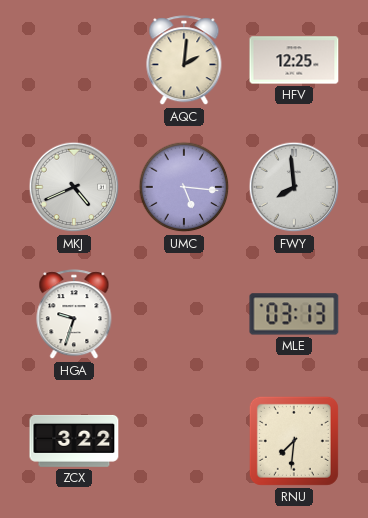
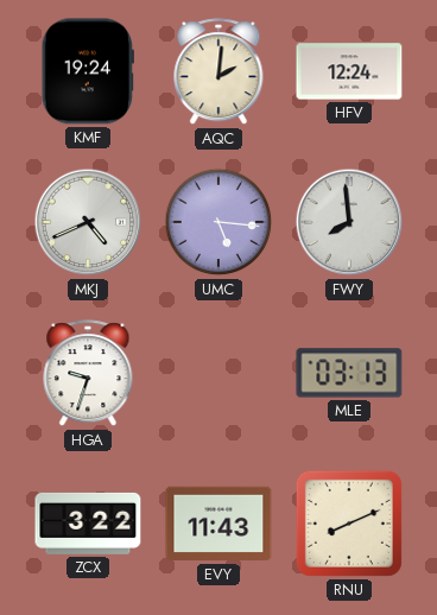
KMF: none -> 19:24
HFV: 12:25 -> 12:24
EVY: none -> 11:43
RNU: 7:31 -> 8:11
